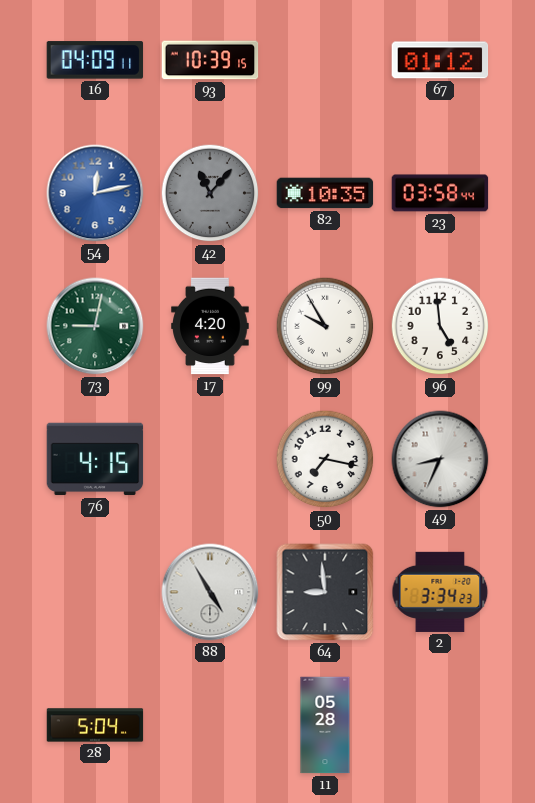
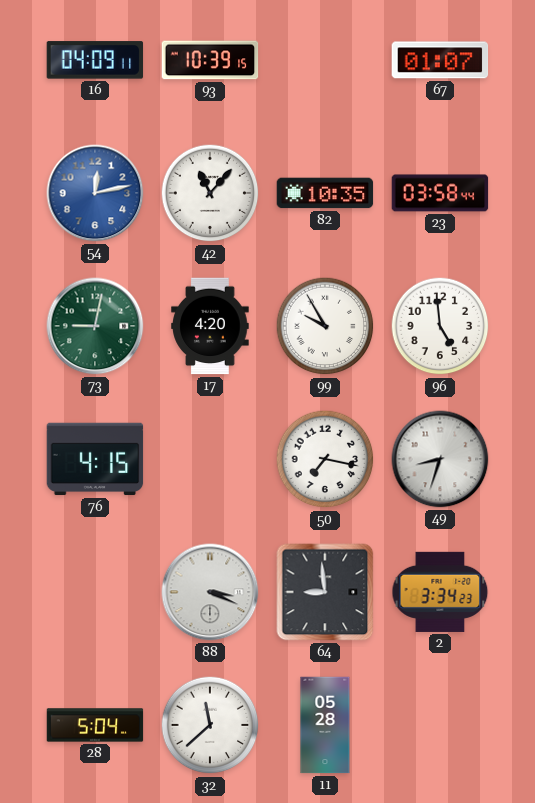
67: 01:12 -> 01:07
42 dial: grey -> white
49: 8:34 -> 8:33
88: 4:55 -> 3:19
32: none -> 11:38
